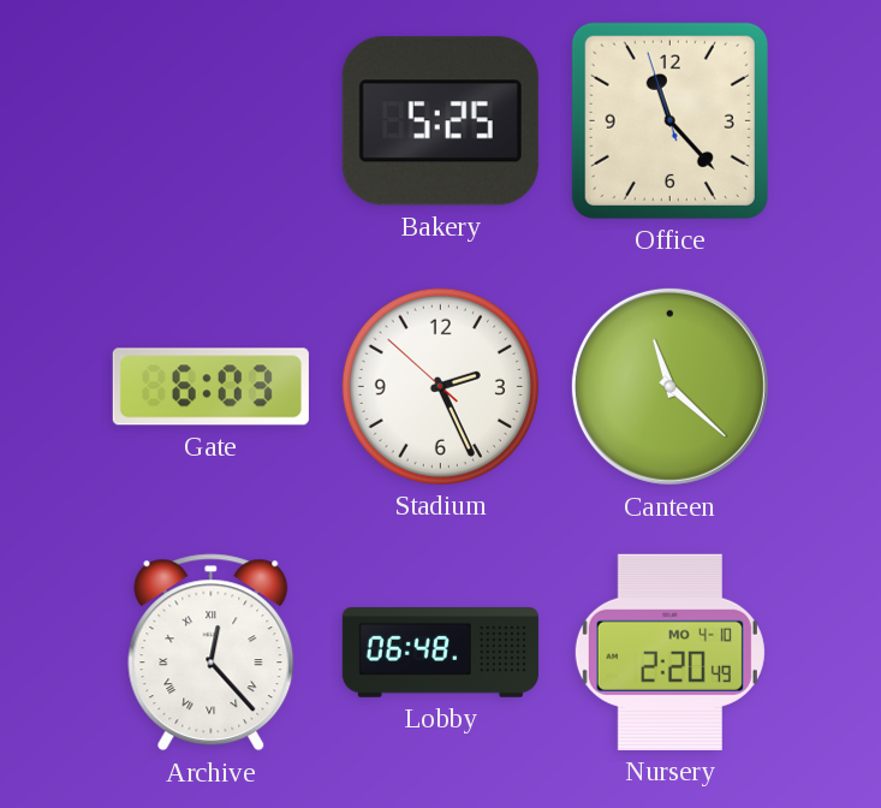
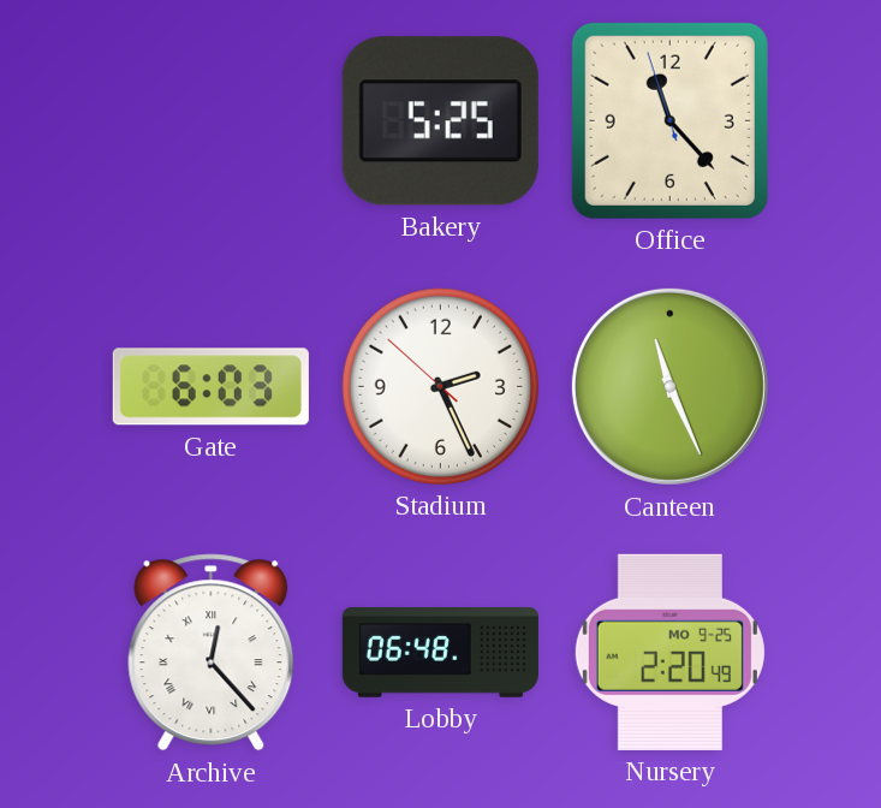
Canteen: 11:22 -> 11:26
Nursery date: MO 4-10 -> MO 9-25
